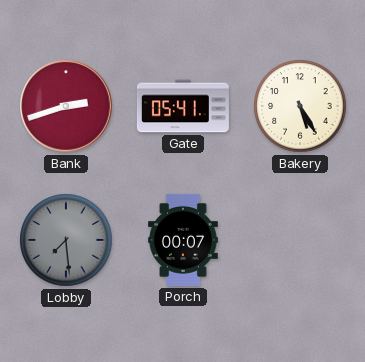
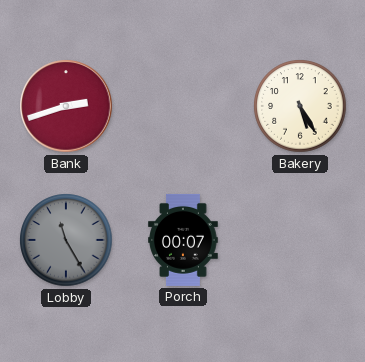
Gate: 05:41 -> none
Lobby: 7:29 -> 11:25
